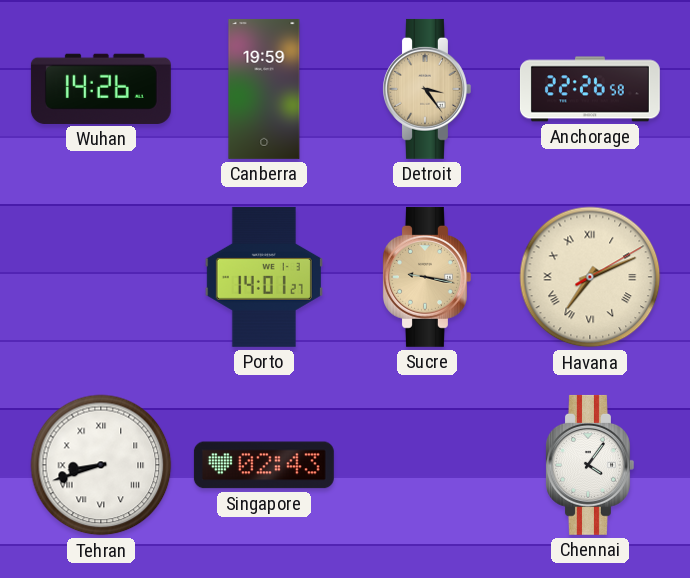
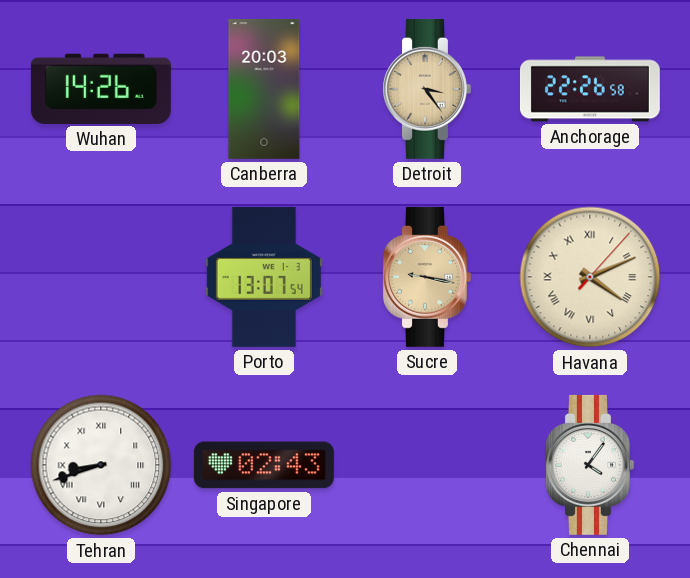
Canberra: 19:59 -> 20:03
Porto: 14:01 -> 13:07
Havana: 7:11 -> 4:11
